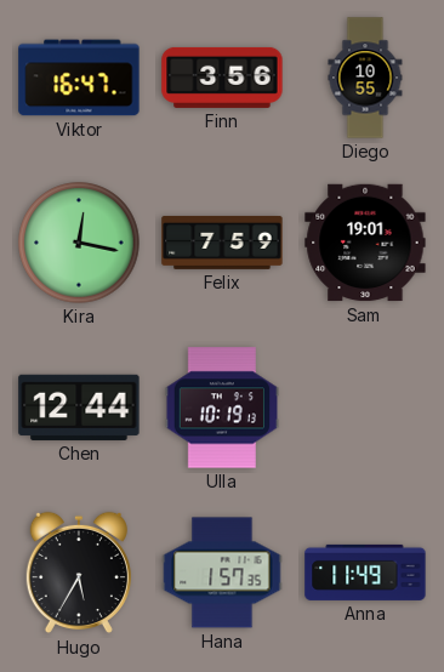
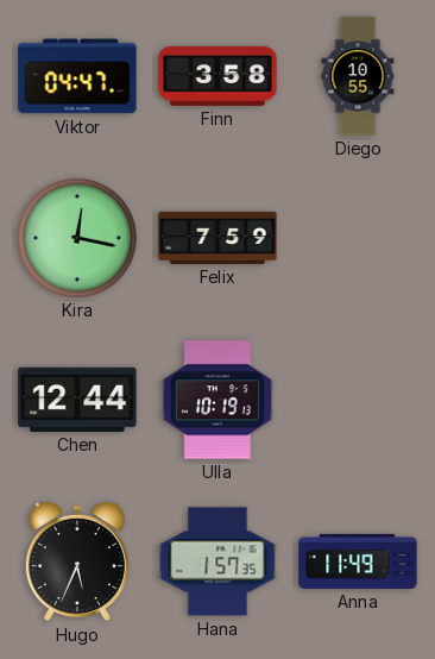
Viktor: 16:47 -> 04:47
Finn: 3:56 -> 3:58
Sam: 19:01 -> none
Hugo: 5:35 -> 5:34
